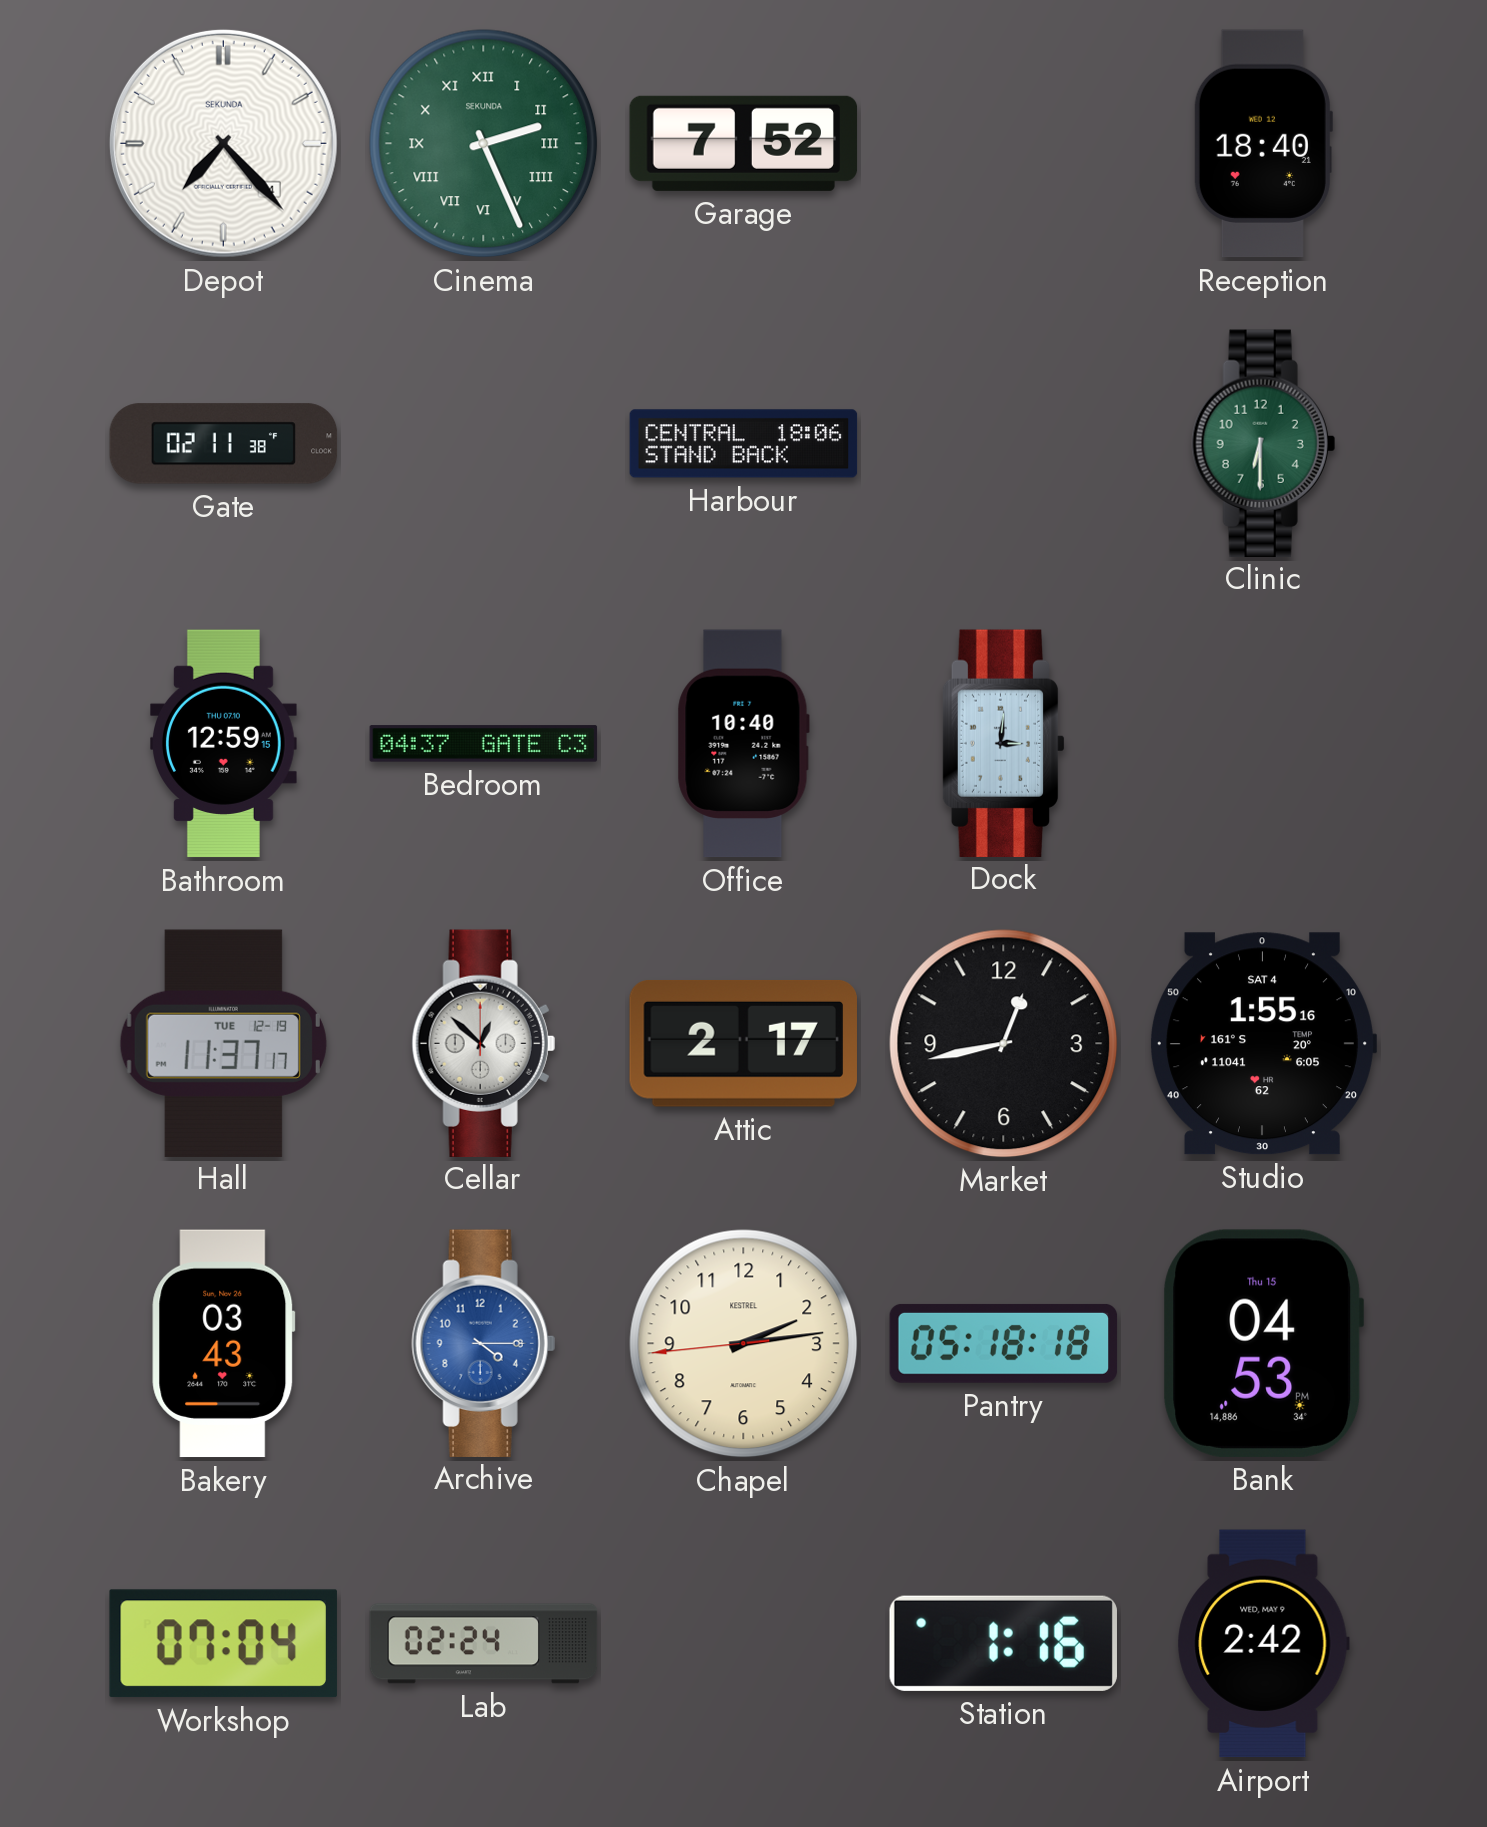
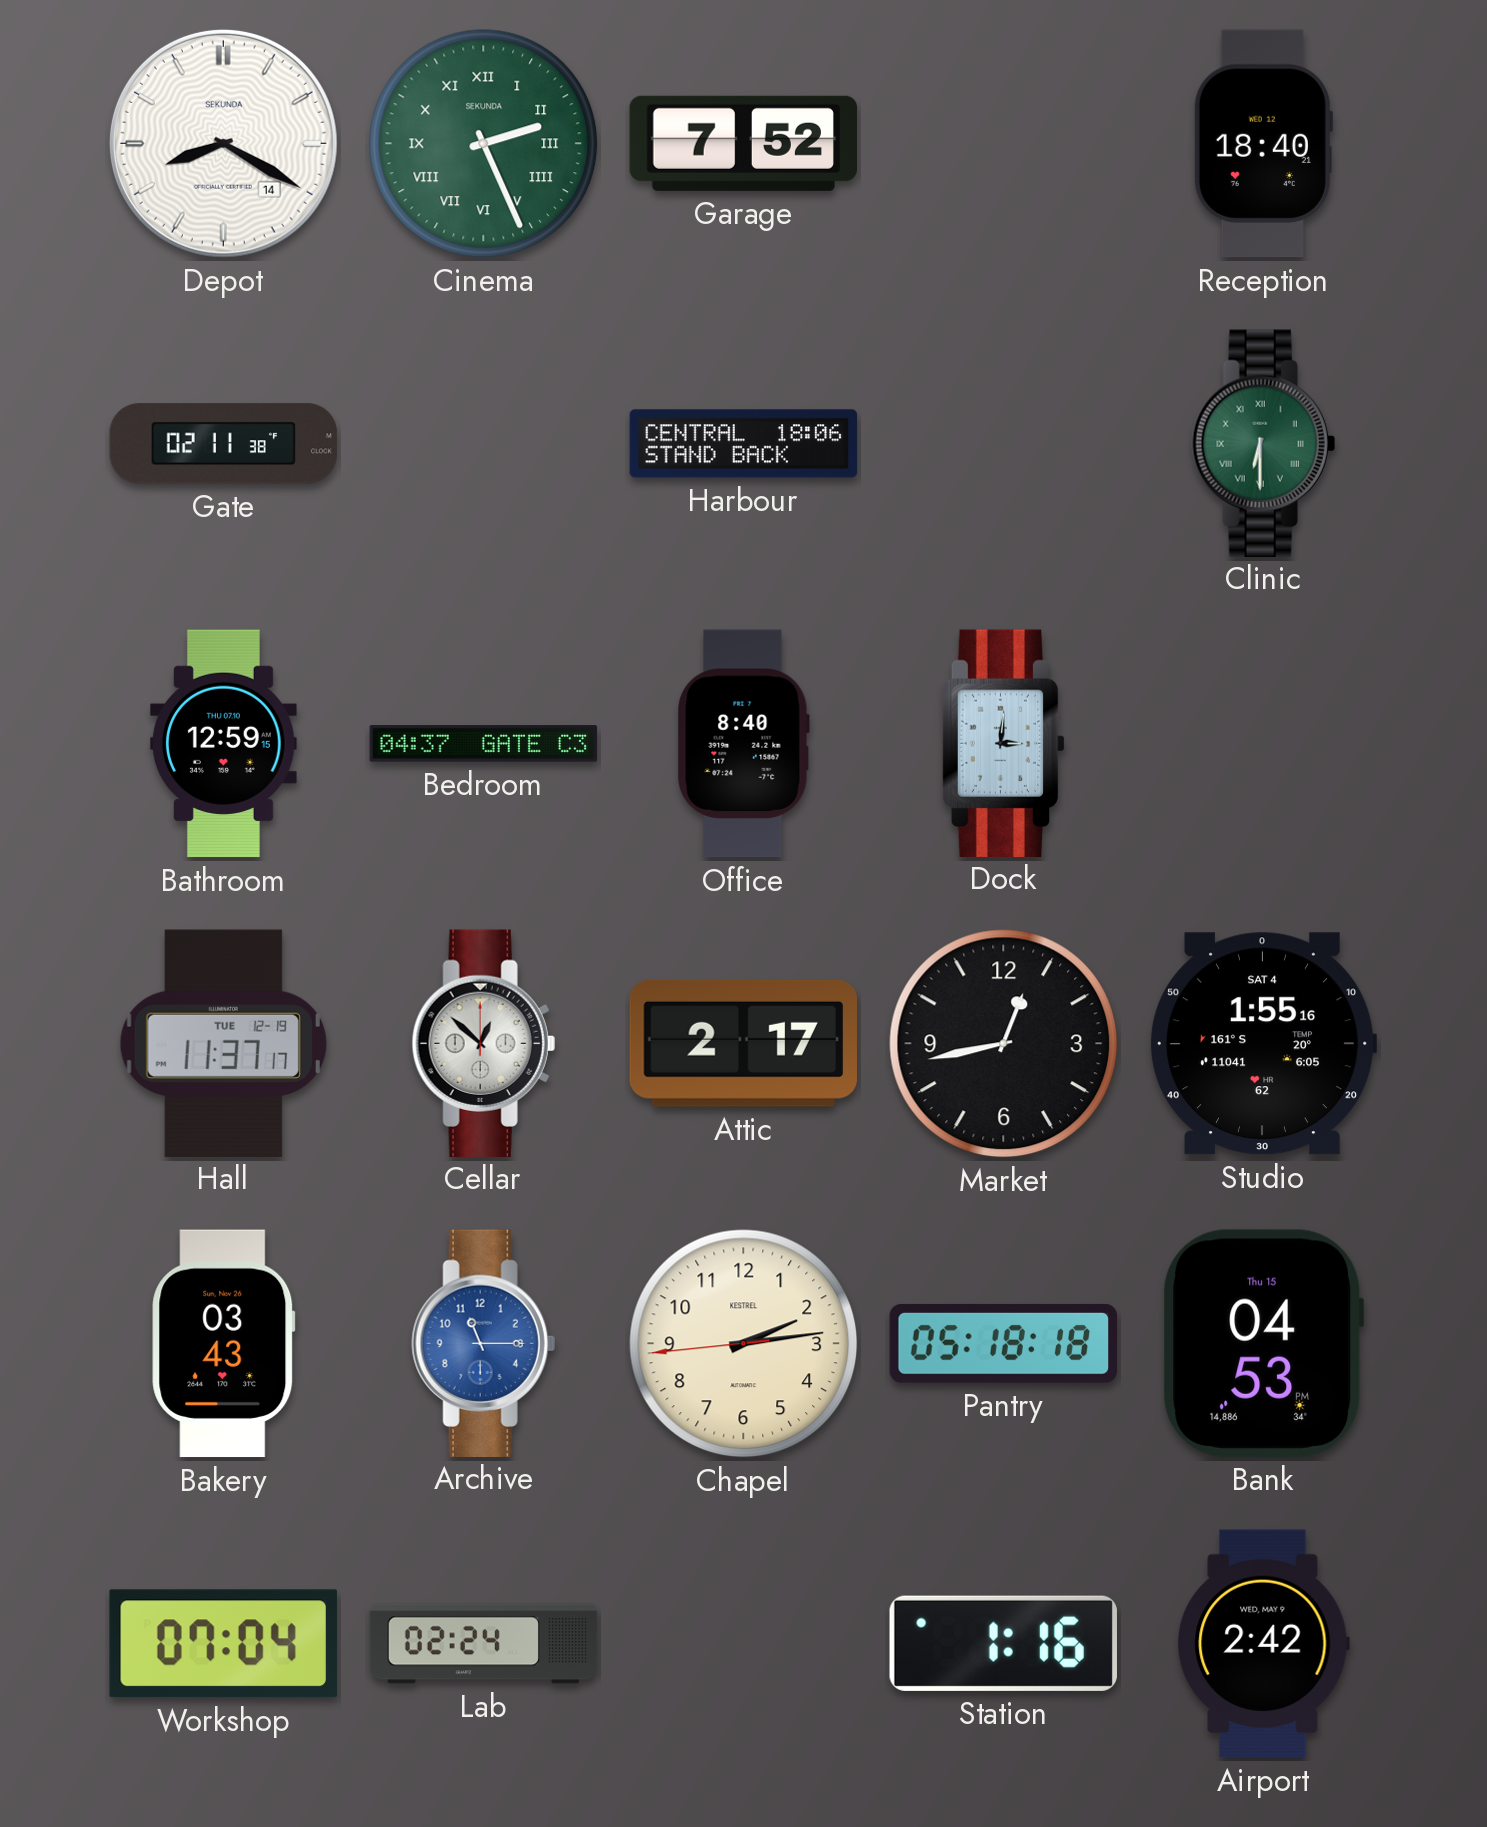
Depot: 7:23 -> 8:20
Clinic numerals: Arabic -> Roman
Office: 10:40 -> 8:40
Archive: 4:15 -> 11:15
